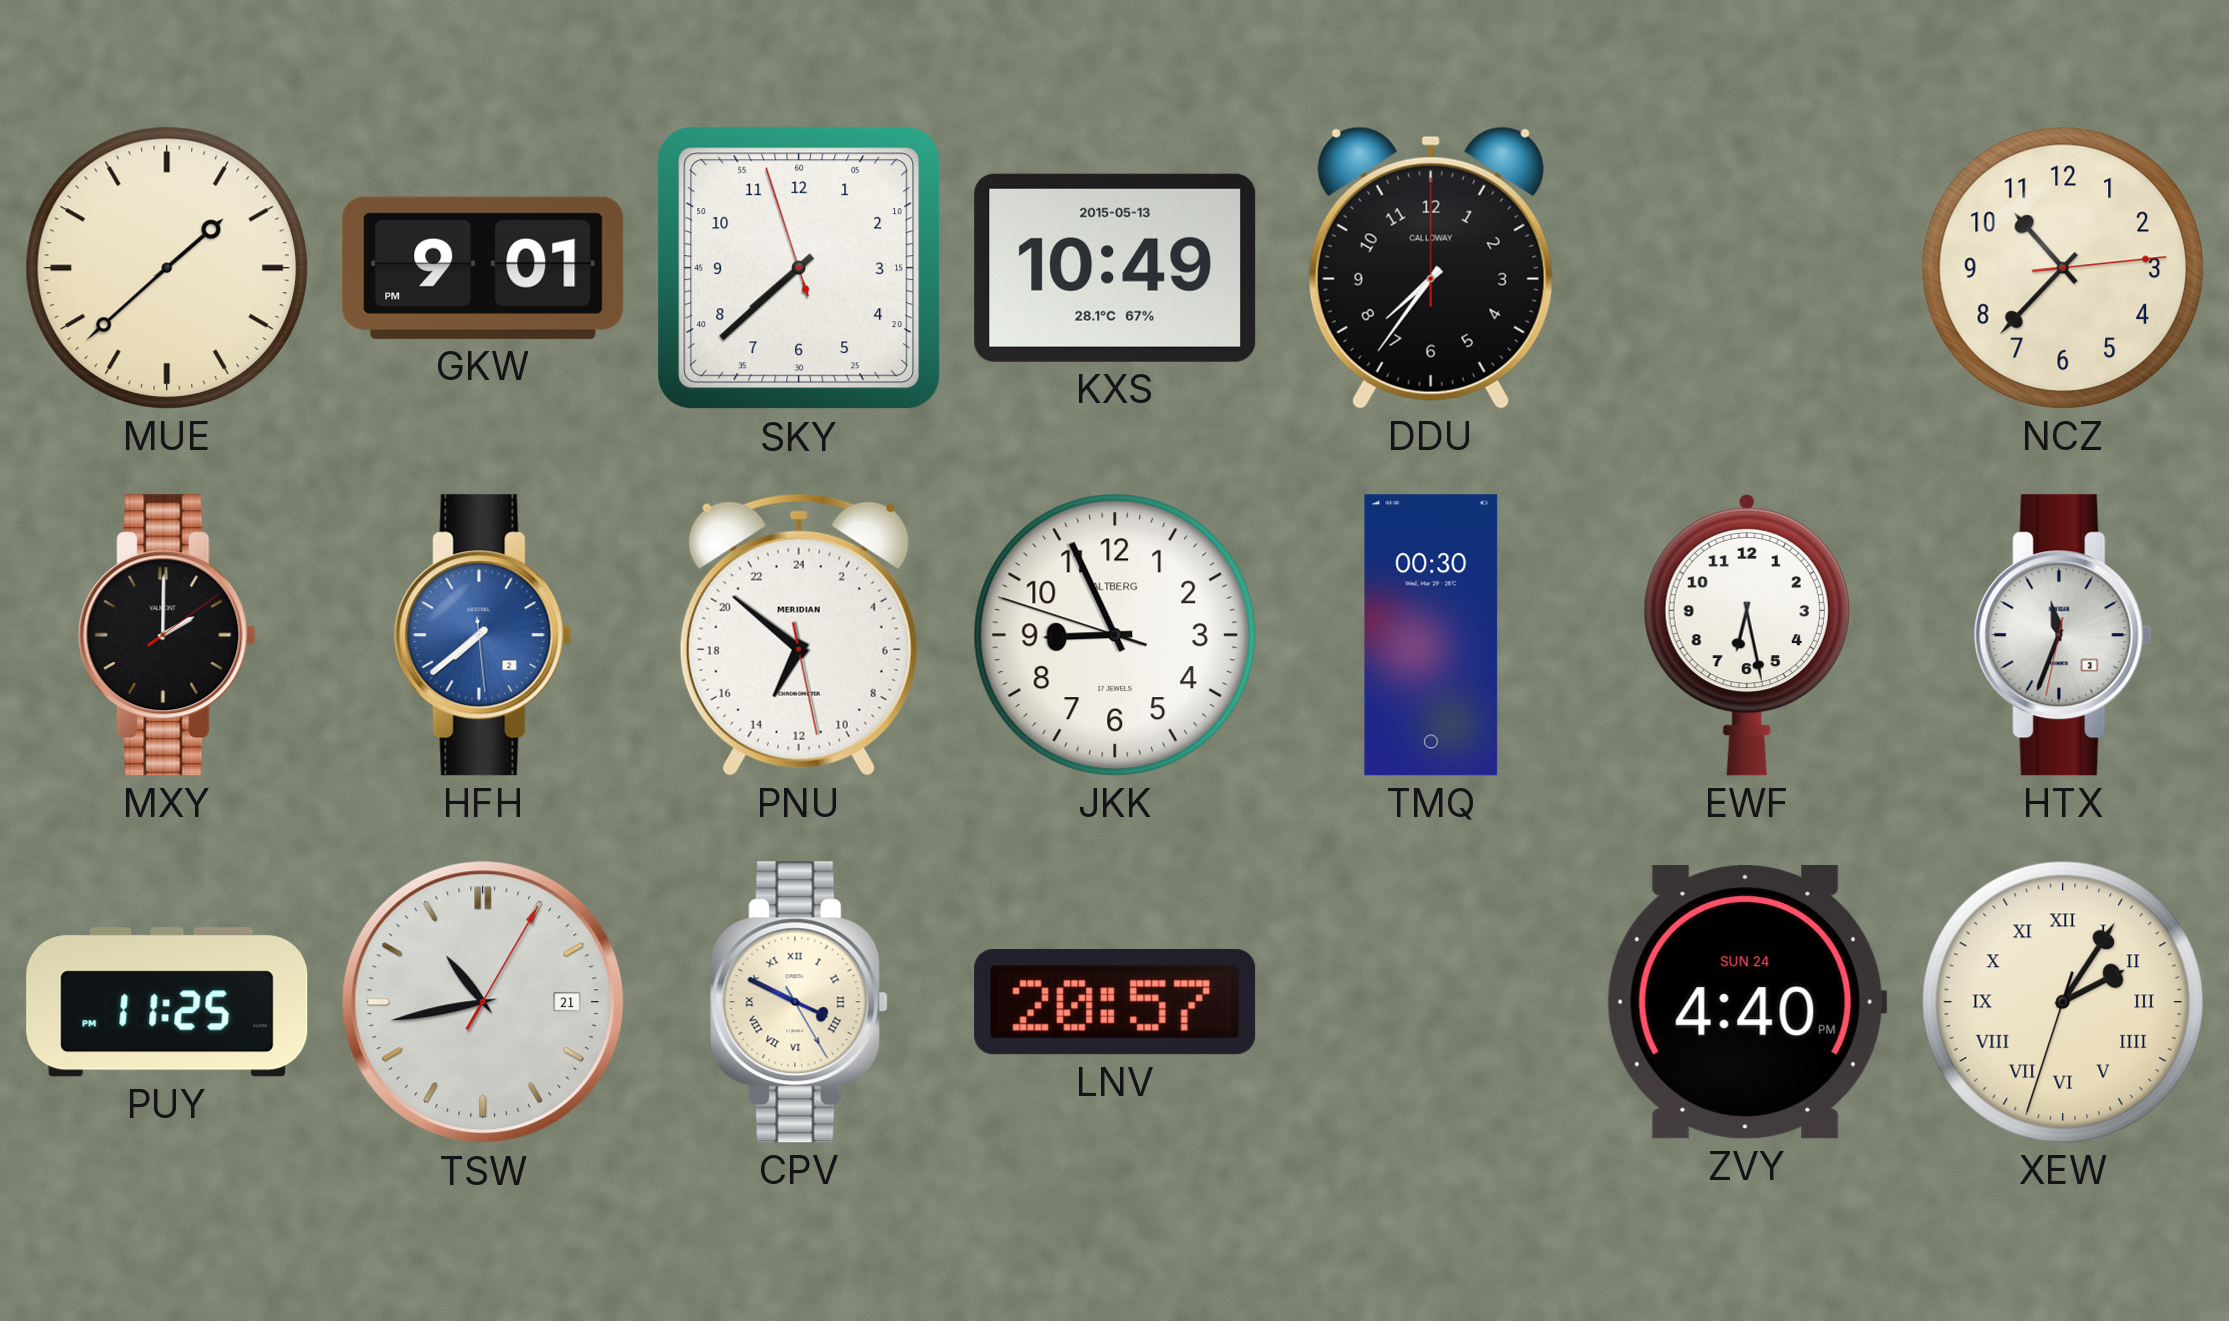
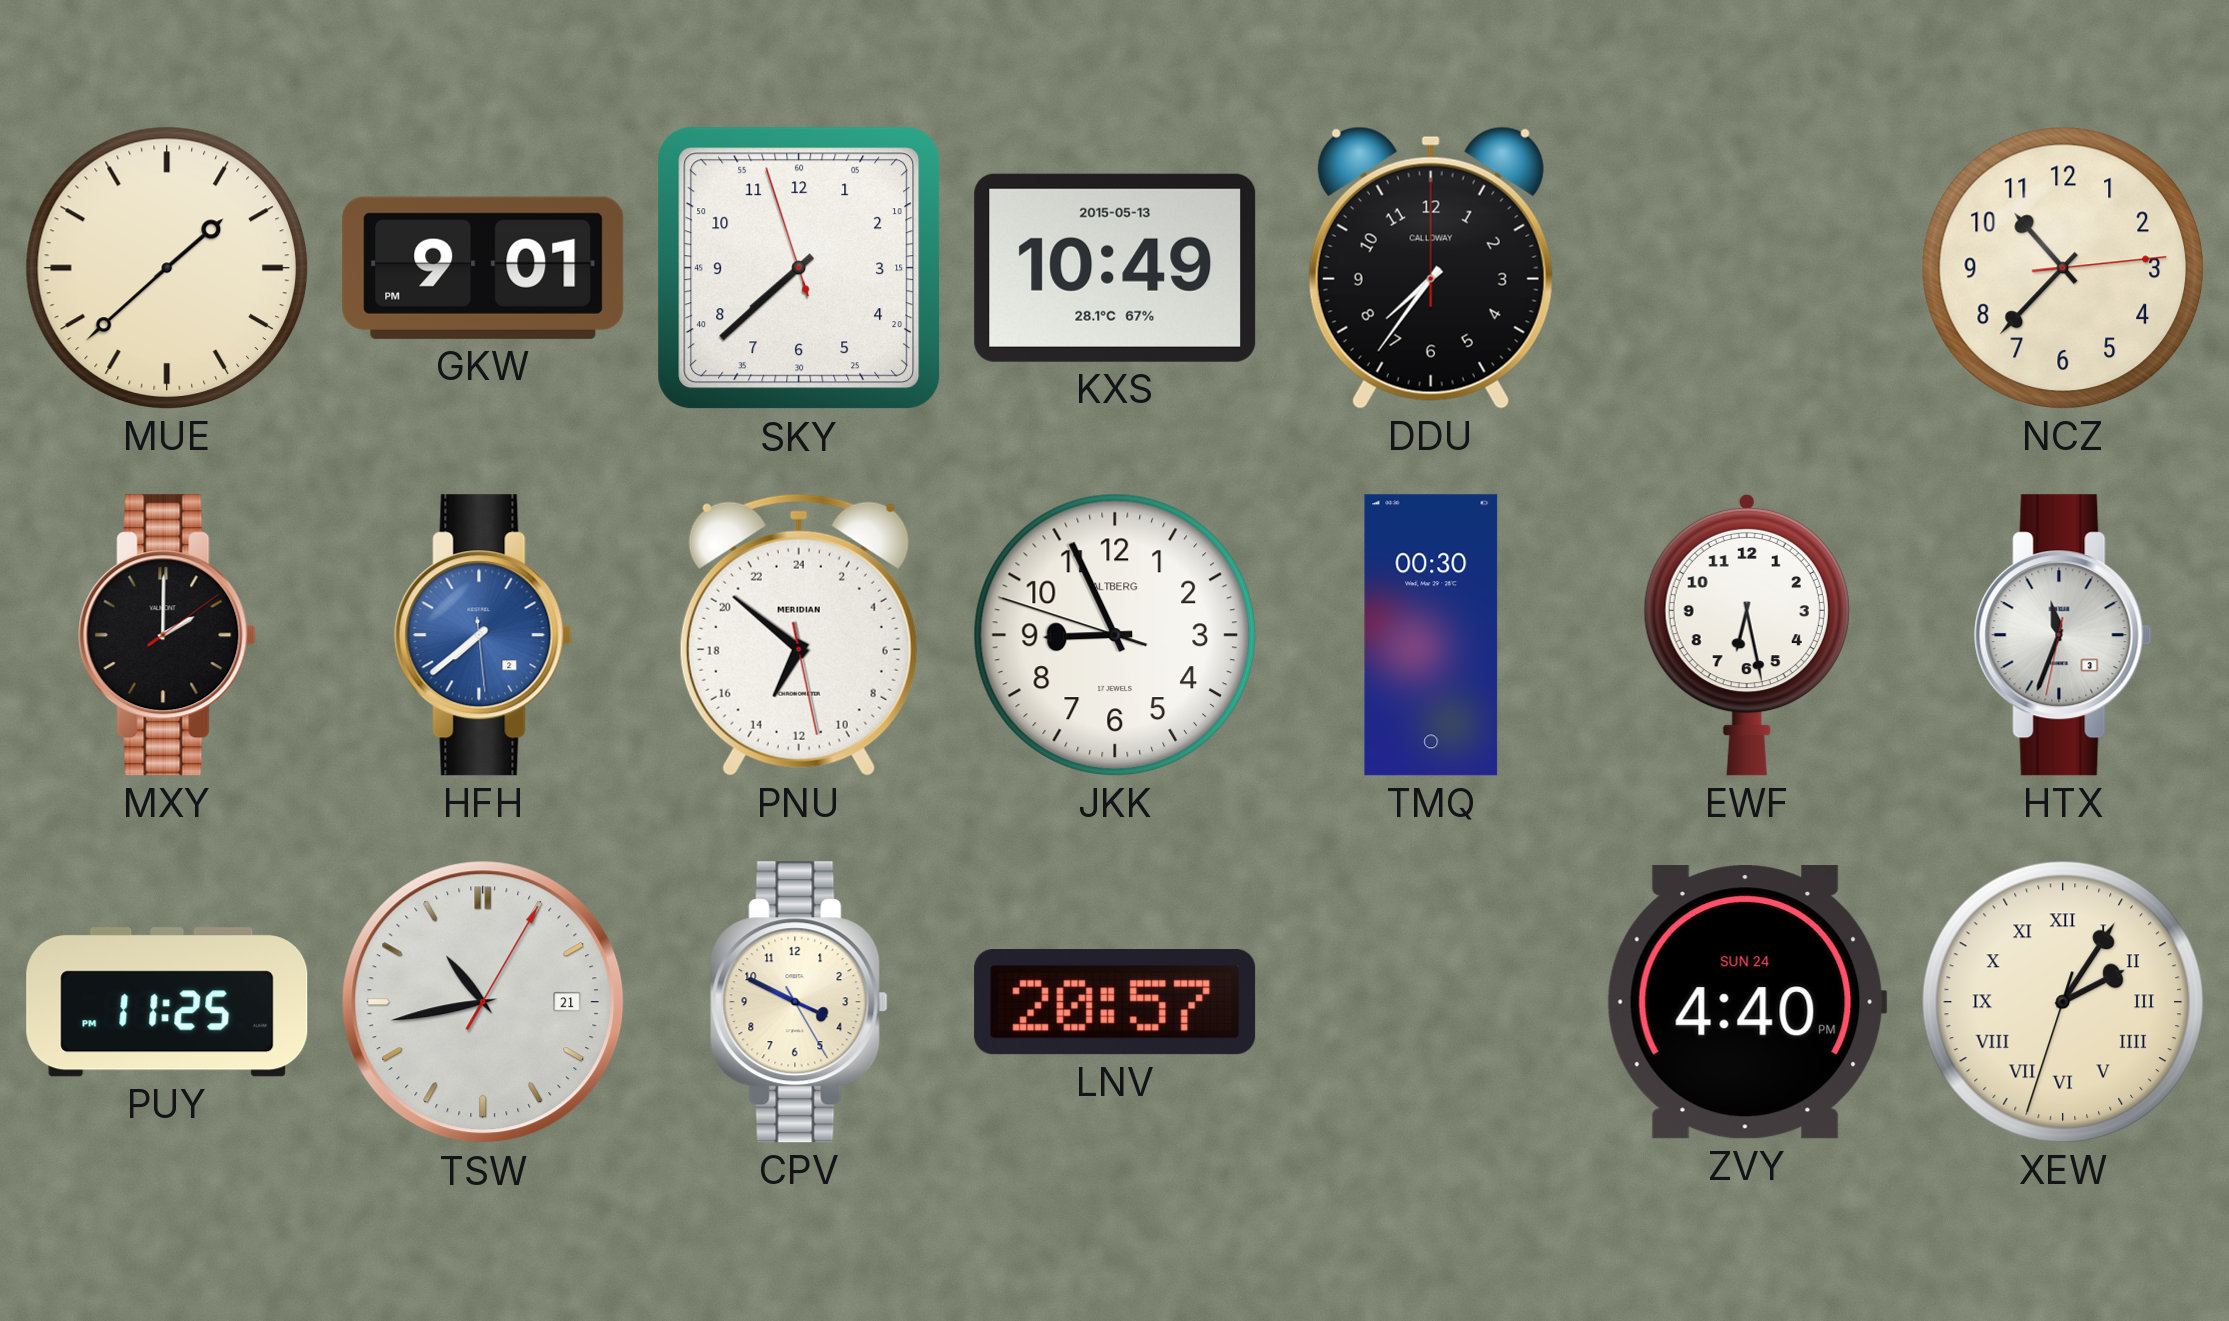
CPV numerals: Roman -> Arabic
